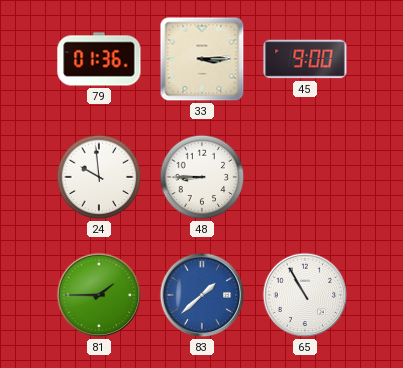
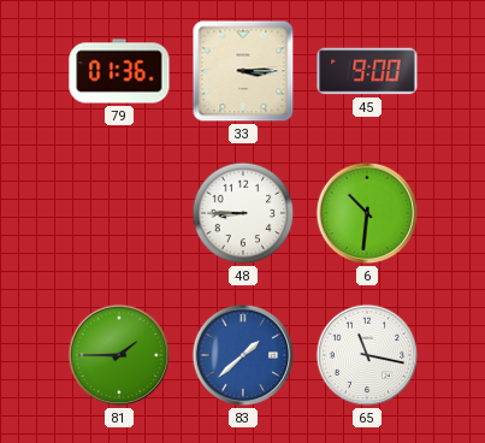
24: 9:59 -> none
6: none -> 10:31
65: 10:55 -> 11:17
